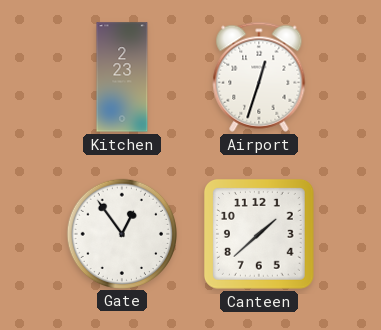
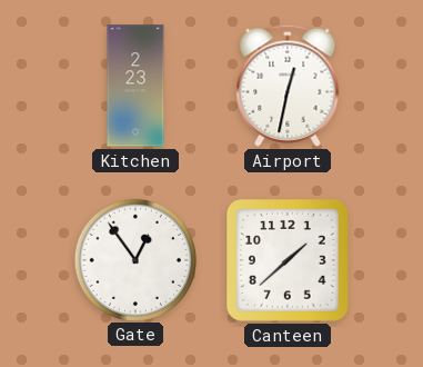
Airport: 12:33 -> 12:32
